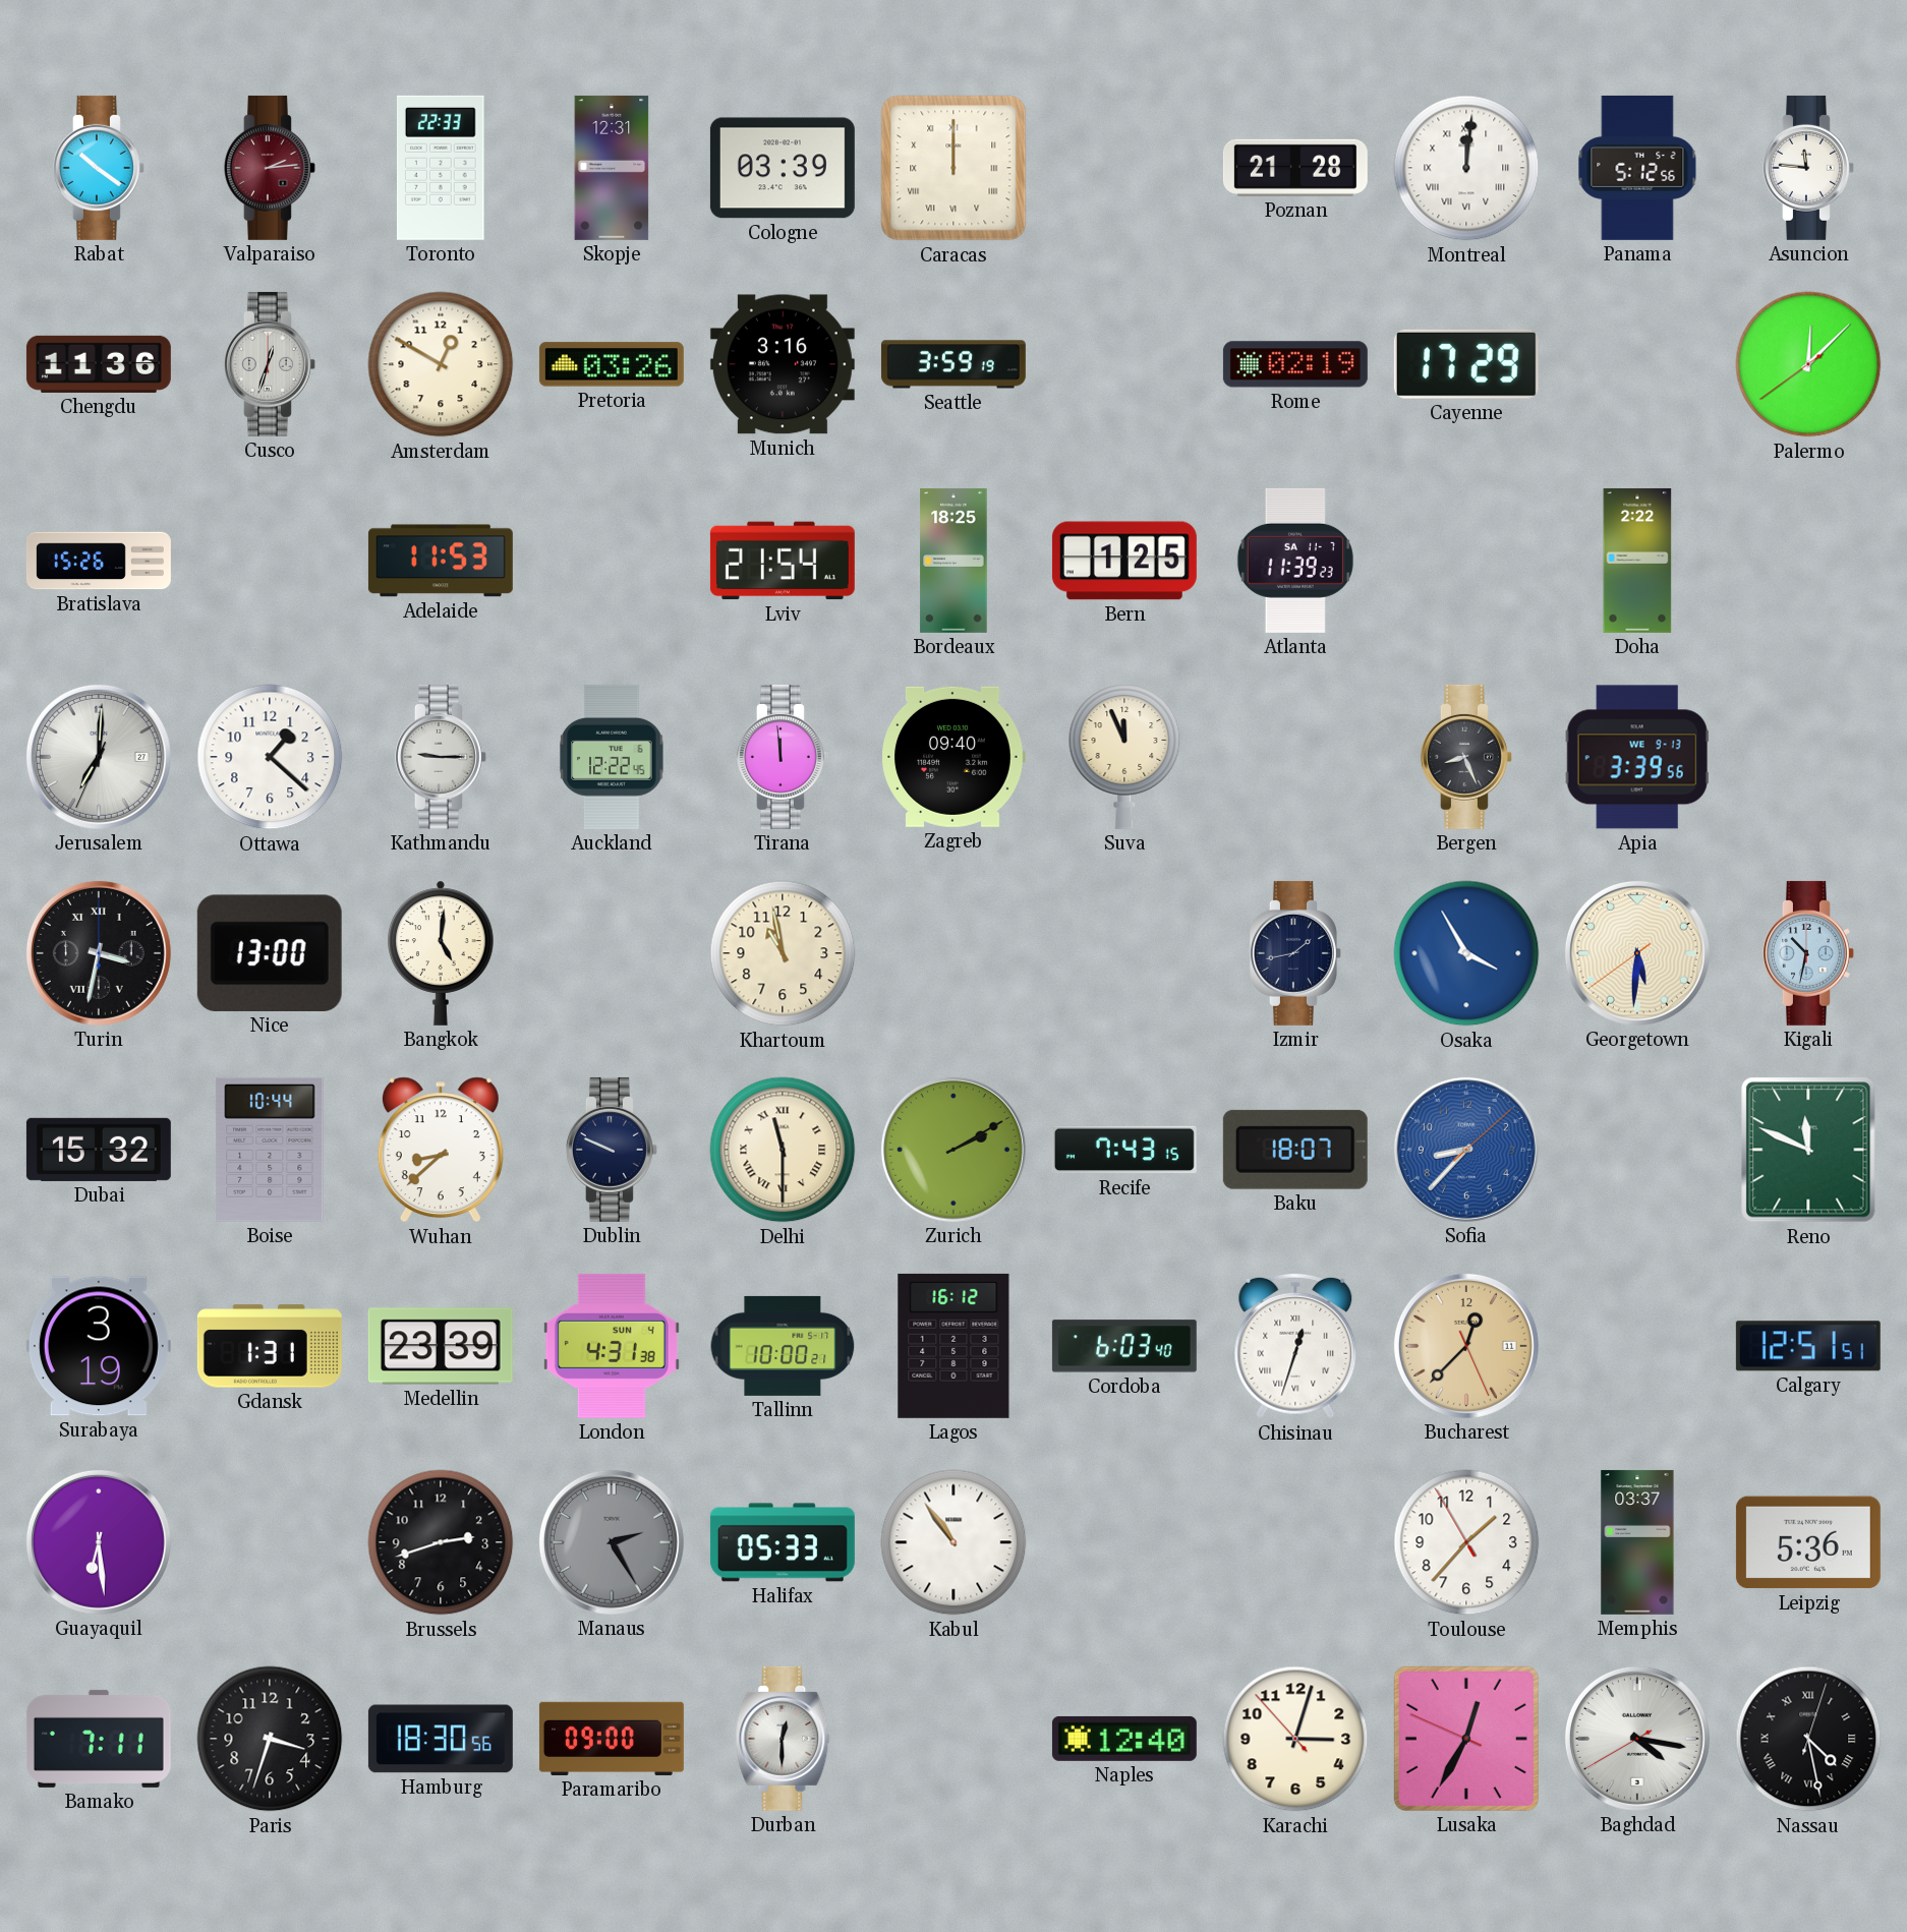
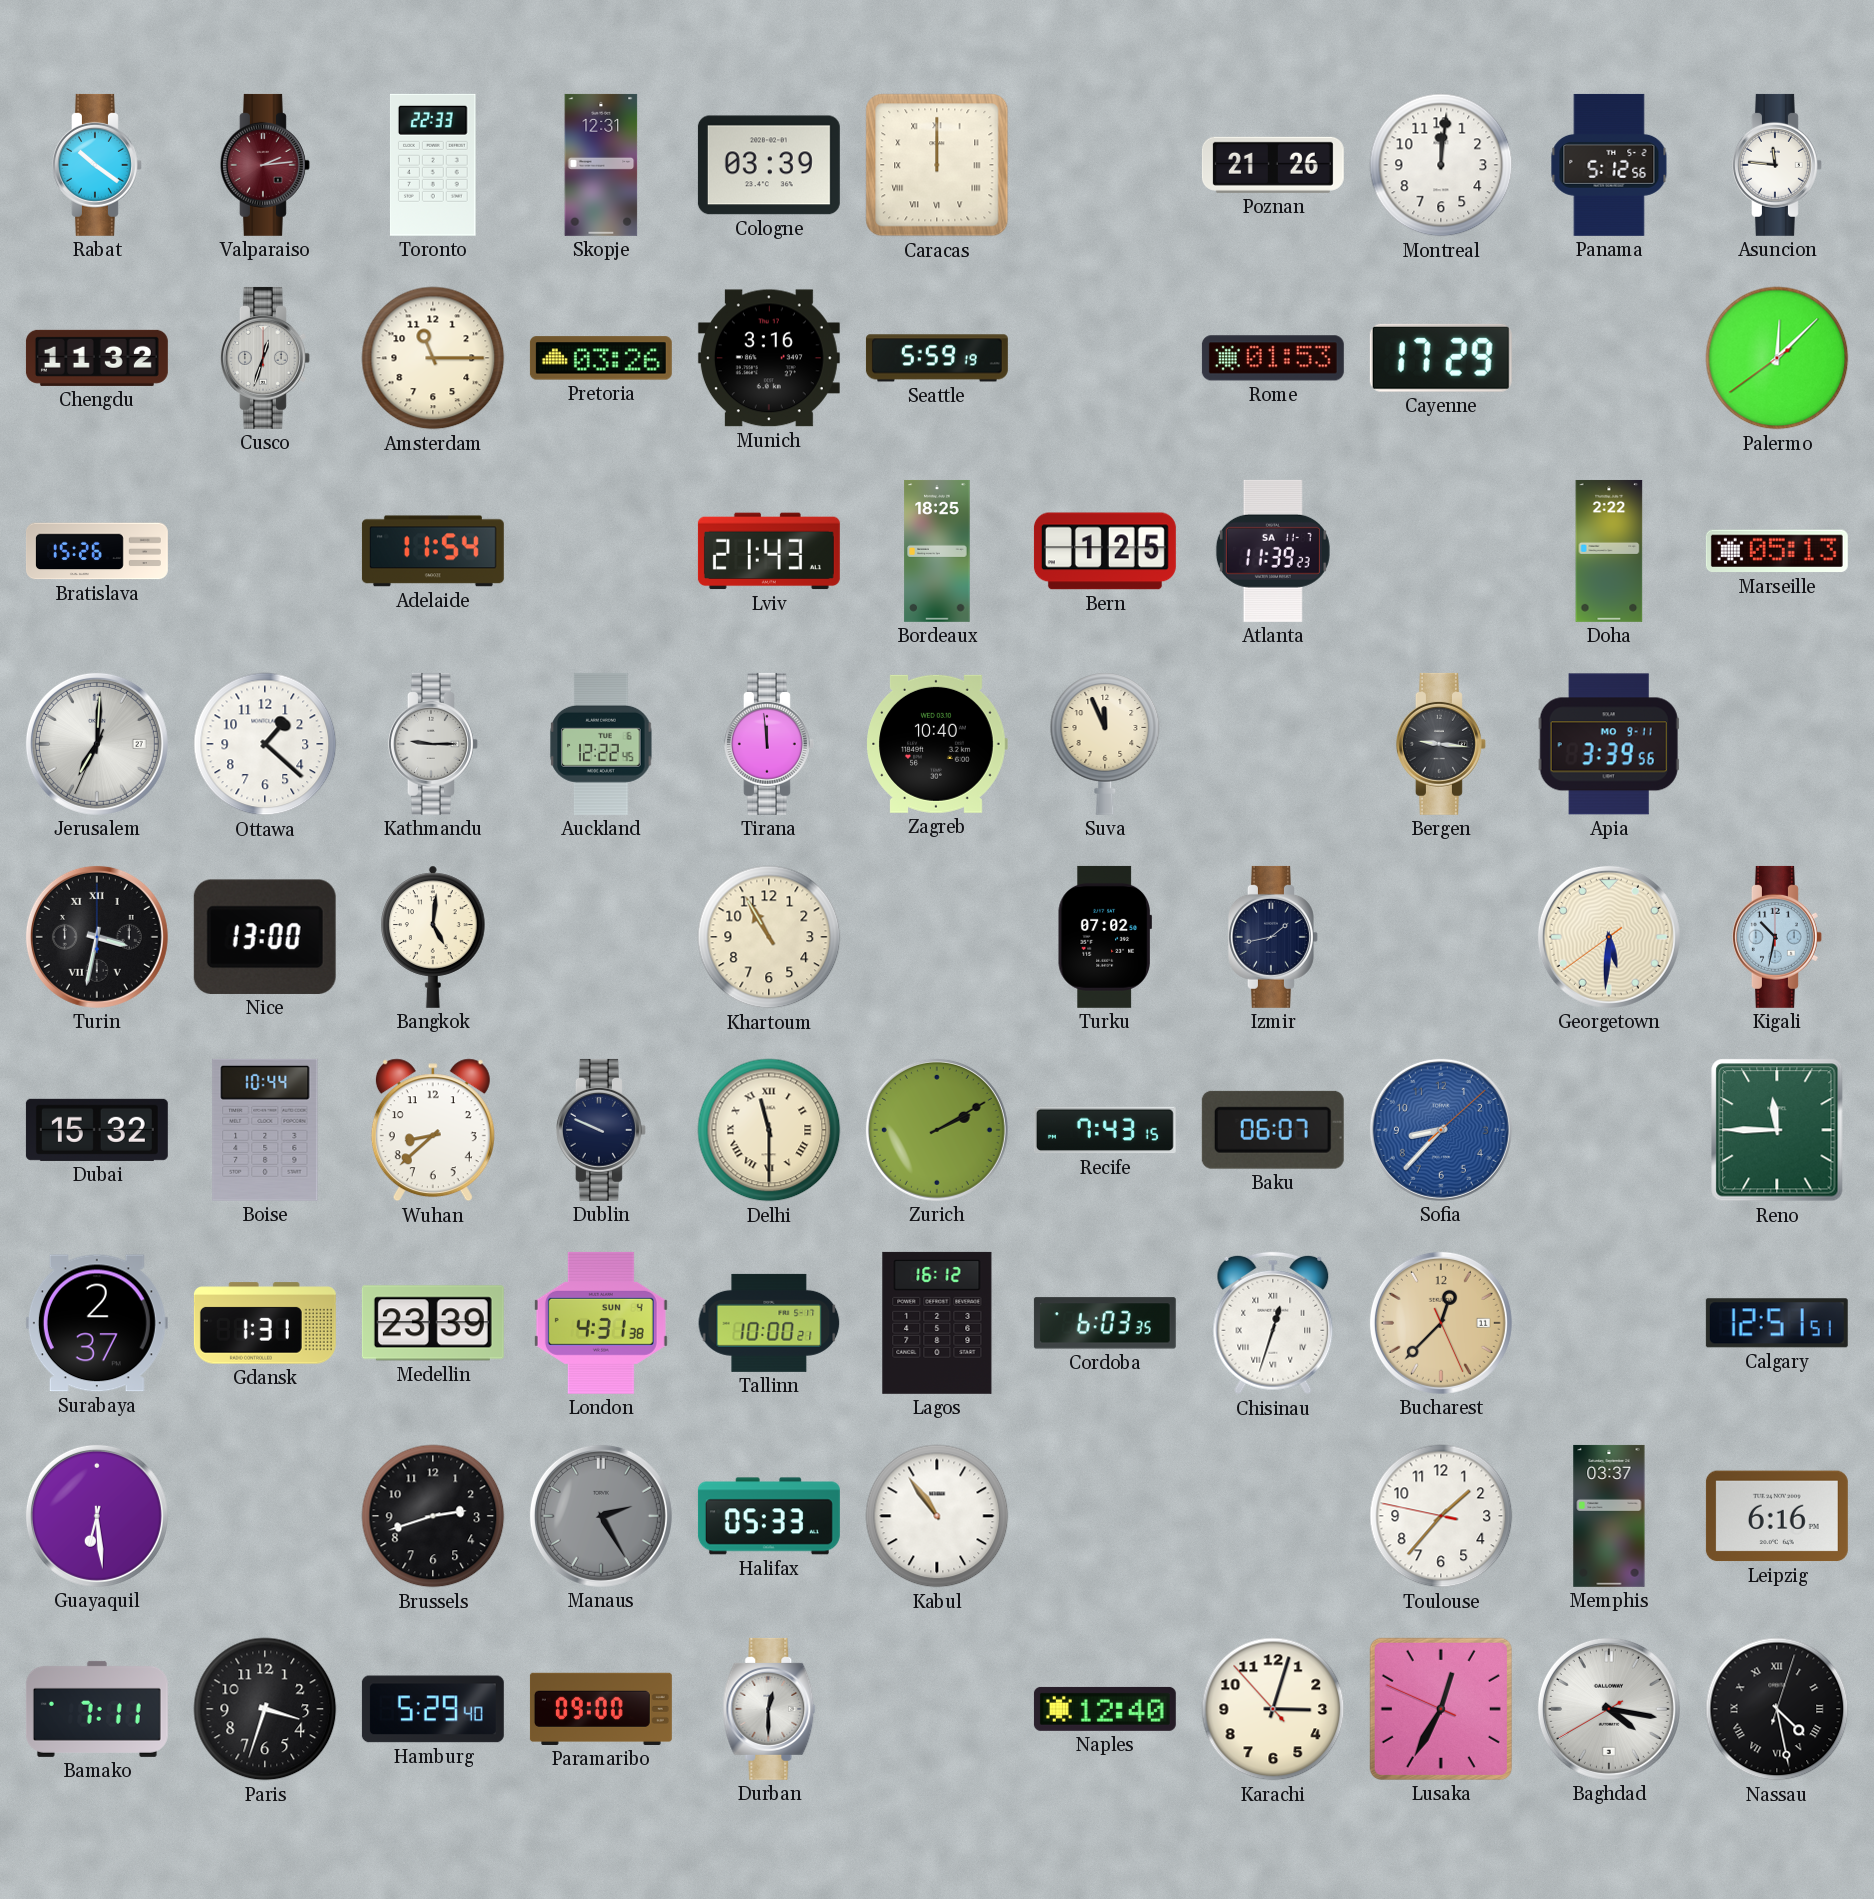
Poznan: 21:28 -> 21:26
Montreal numerals: Roman -> Arabic
Chengdu: 11:36 -> 11:32
Amsterdam: 12:50 -> 11:15
Seattle: 3:59 -> 5:59
Rome: 02:19 -> 01:53
Adelaide: 11:53 -> 11:54
Lviv: 21:54 -> 21:43
Marseille: none -> 05:13
Zagreb: 09:40 -> 10:40
Bergen: 8:26 -> 9:16
Apia date: WE 9-13 -> MO 9-11
Khartoum: 10:58 -> 10:55
Turku: none -> 07:02
Osaka: 3:55 -> none
Baku: 18:07 -> 06:07
Reno: 11:49 -> 11:45
Surabaya: 3:19 -> 2:37
Cordoba: 6:03:40 -> 6:03:35
Toulouse: 1:36:55 -> 1:36:47
Leipzig: 5:36 -> 6:16
Hamburg: 18:30 -> 5:29
